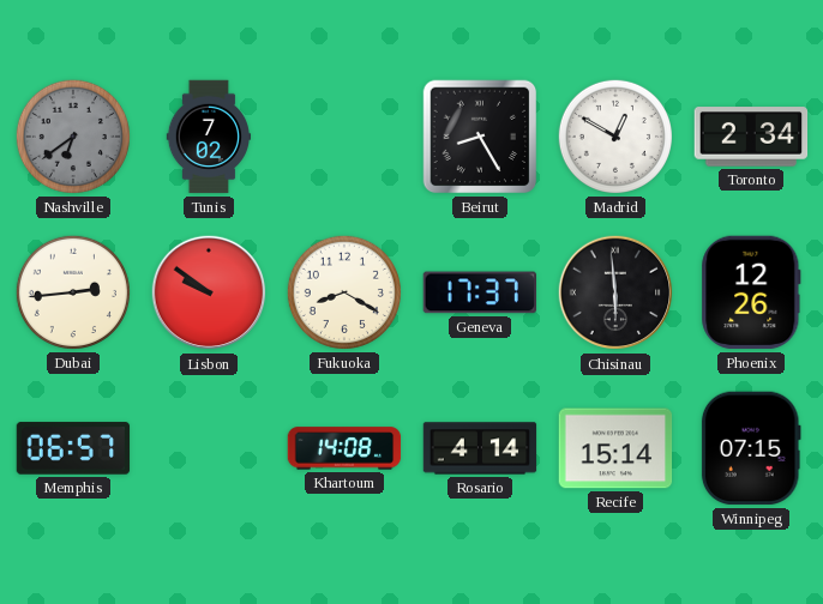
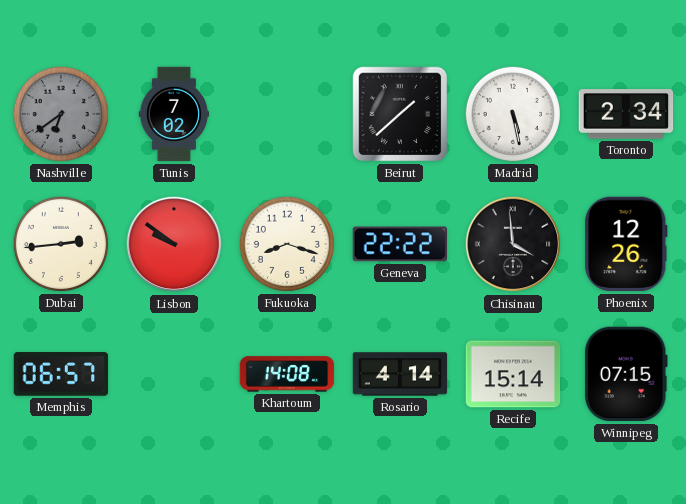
Beirut: 8:25 -> 1:38
Madrid: 12:50 -> 5:28
Fukuoka: 8:20 -> 8:18
Geneva: 17:37 -> 22:22
Chisinau: 5:59 -> 3:59
